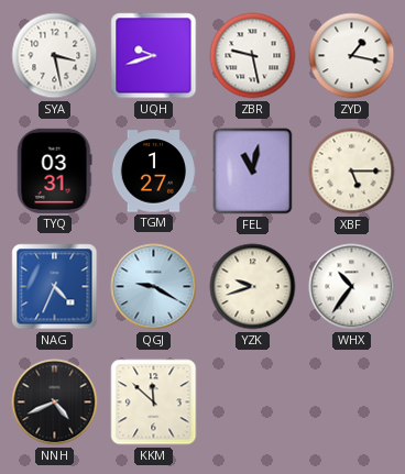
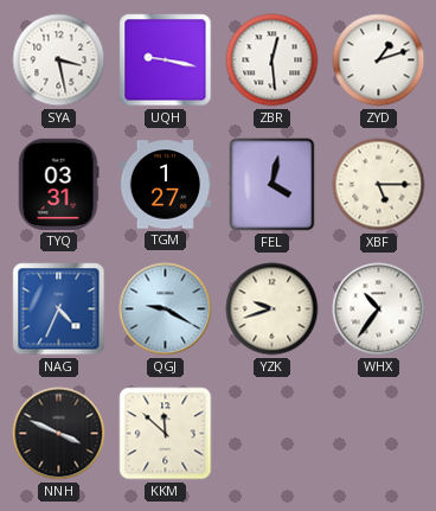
UQH: 9:42 -> 9:17
ZBR: 9:28 -> 12:29
ZYD: 1:17 -> 1:12
FEL: 11:02 -> 4:02
NNH: 4:41 -> 3:49
